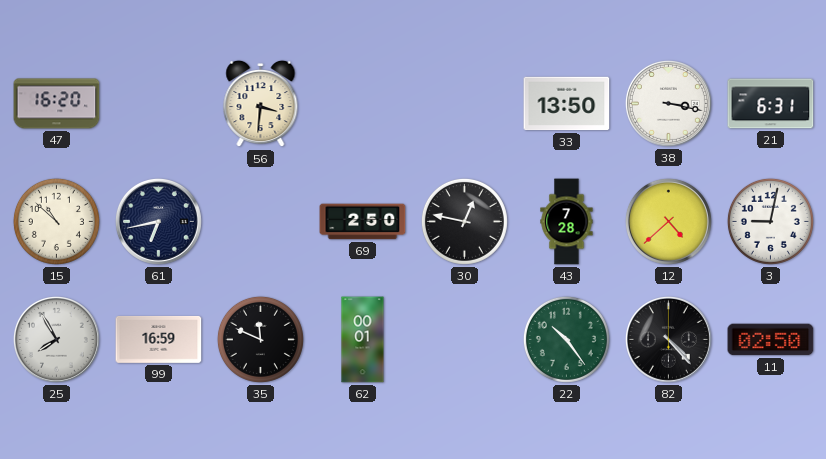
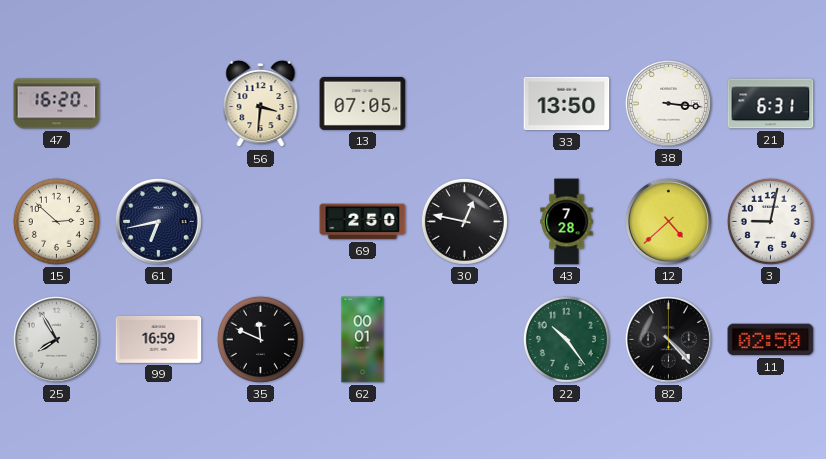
13: none -> 07:05
38: 3:17 -> 3:16
15: 10:52 -> 2:52
